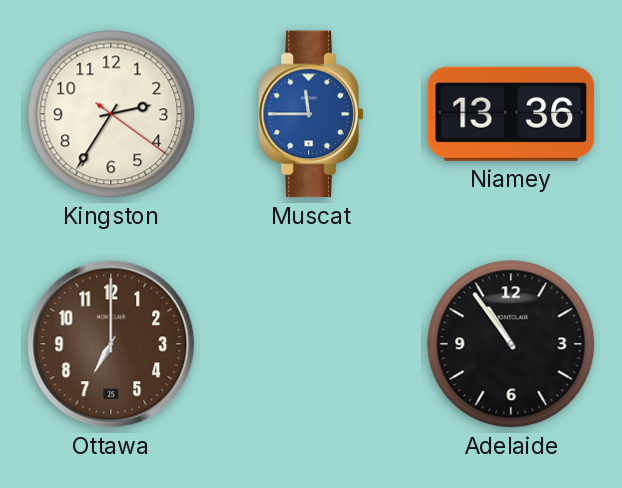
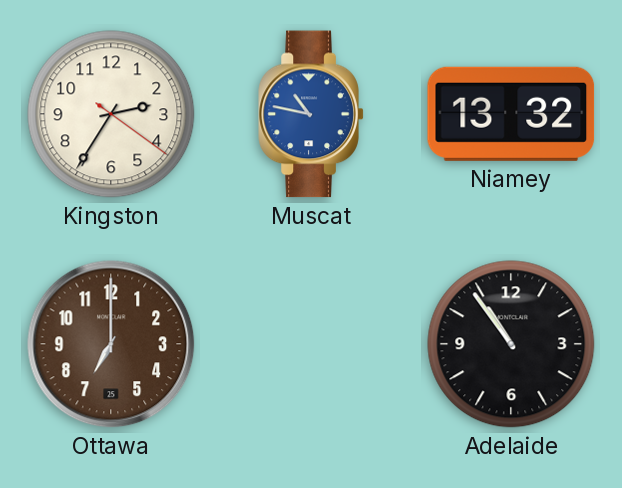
Muscat: 11:45 -> 10:47
Niamey: 13:36 -> 13:32
